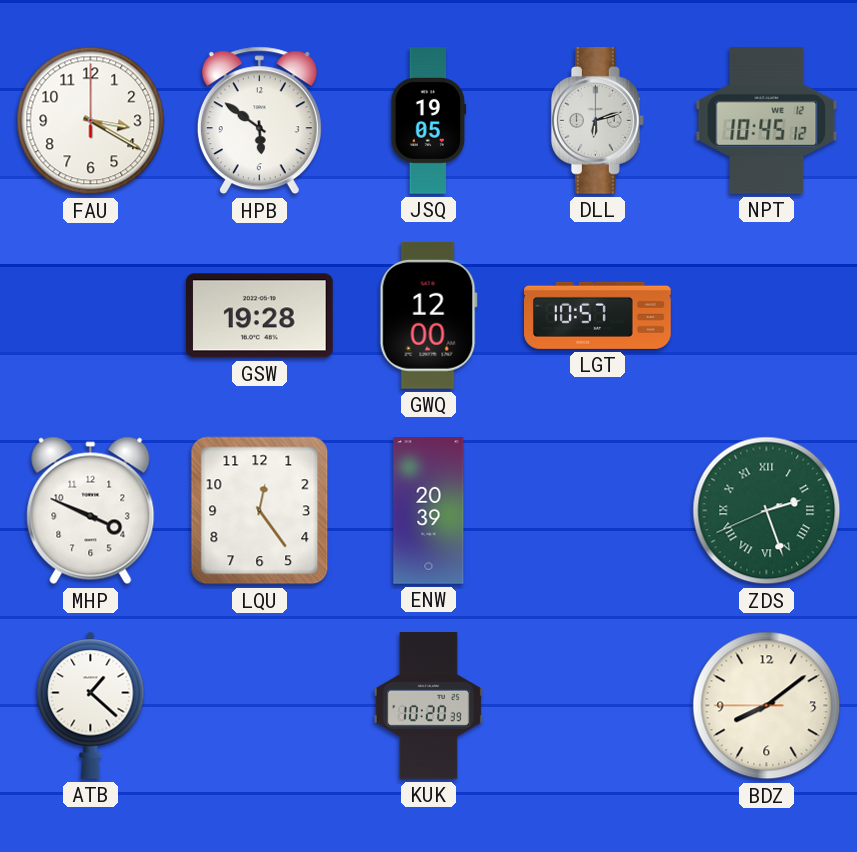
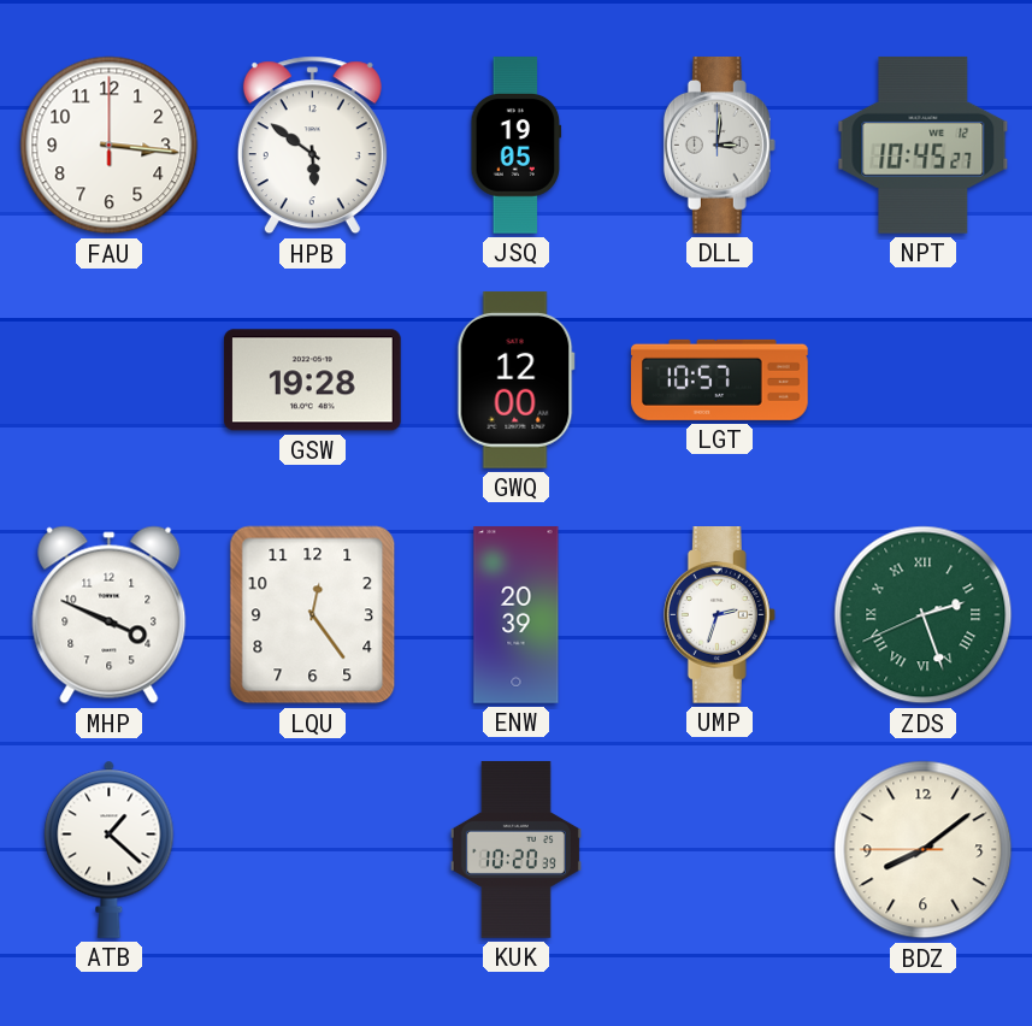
FAU: 3:20 -> 3:16
DLL: 6:12 -> 3:01
NPT: 10:45:12 -> 10:45:27
UMP: none -> 2:33
